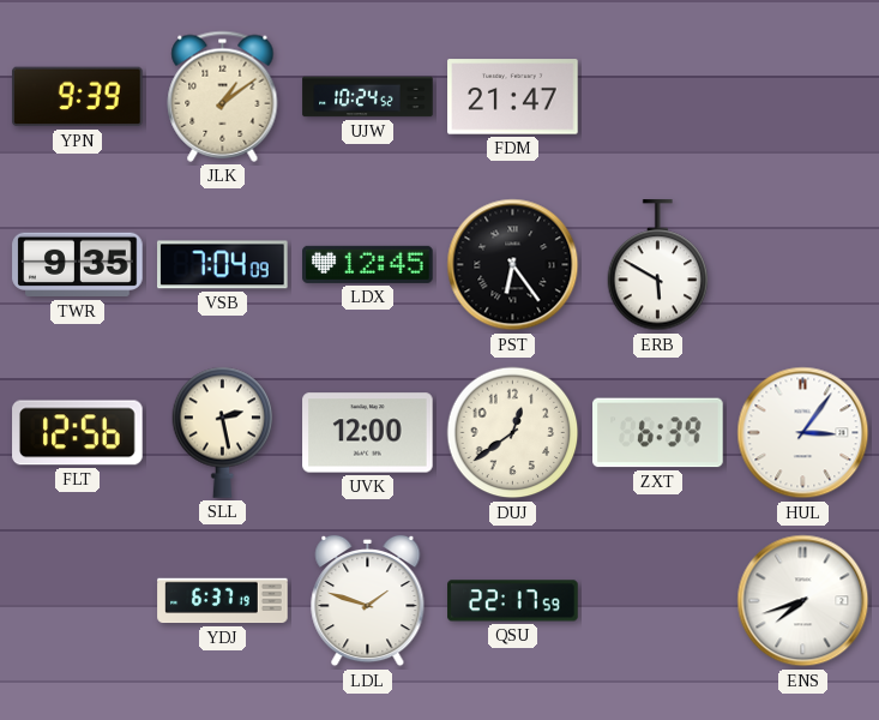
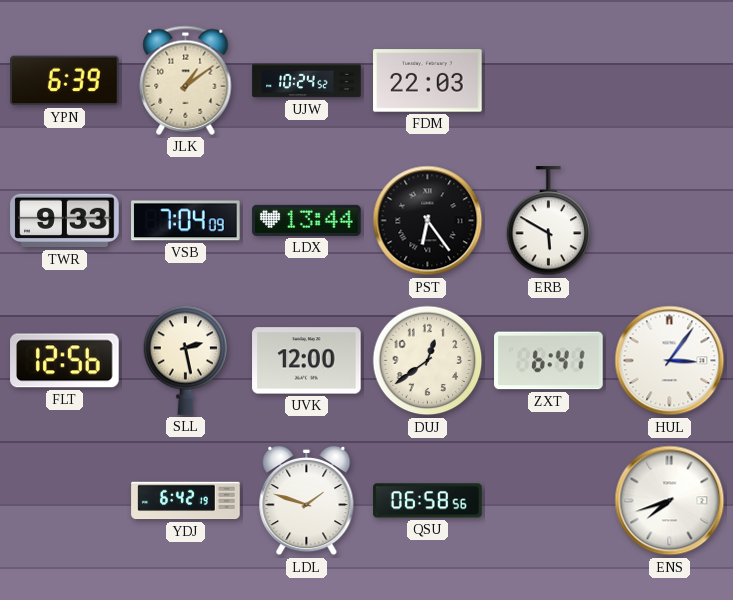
YPN: 9:39 -> 6:39
FDM: 21:47 -> 22:03
TWR: 9:35 -> 9:33
LDX: 12:45 -> 13:44
ZXT: 6:39 -> 6:41
YDJ: 6:37 -> 6:42
QSU: 22:17 -> 06:58
